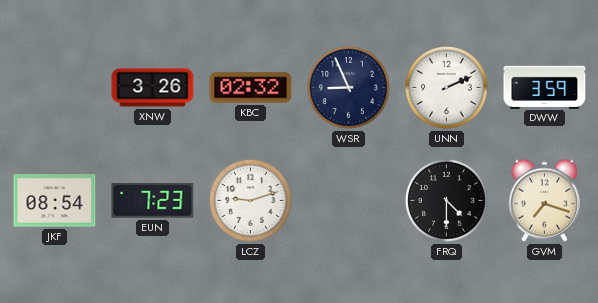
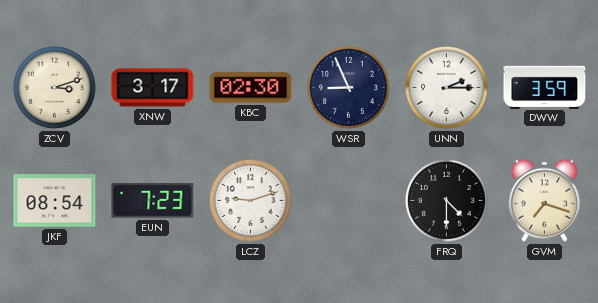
ZCV: none -> 3:12
XNW: 3:26 -> 3:17
KBC: 02:32 -> 02:30
UNN: 2:11 -> 2:15
